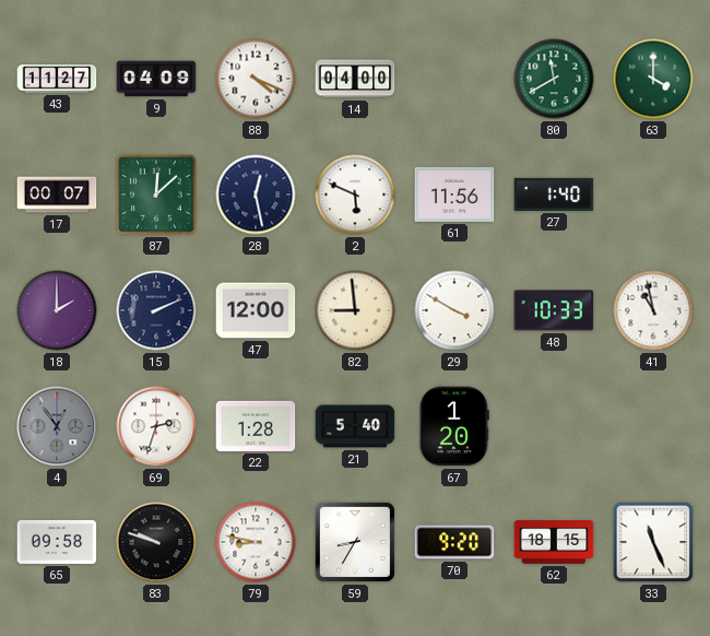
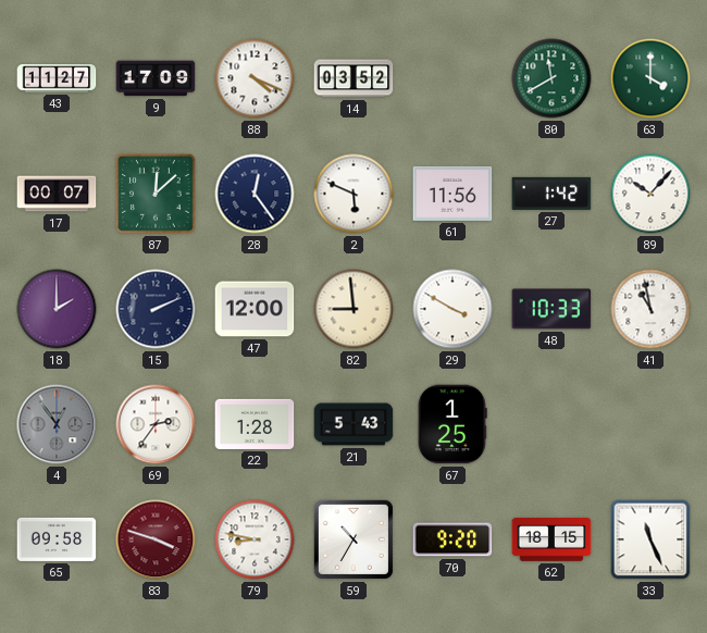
9: 04:09 -> 17:09
14: 04:00 -> 03:52
28: 12:28 -> 12:24
27: 1:40 -> 1:42
89: none -> 10:07
69: 2:33 -> 2:36
21: 5:40 -> 5:43
67: 1:20 -> 1:25
83: 9:48 -> 3:48
83 dial: black -> burgundy
59: 8:35 -> 10:35
